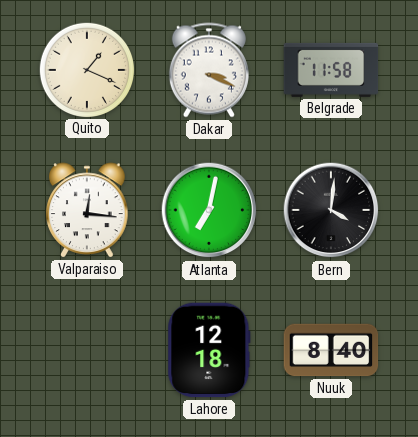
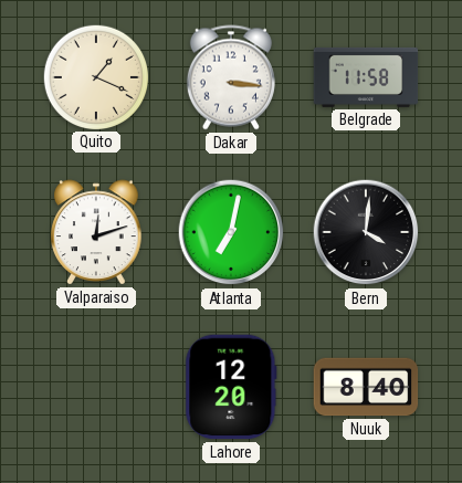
Dakar: 3:19 -> 3:16
Valparaiso: 12:16 -> 12:12
Lahore: 12:18 -> 12:20
